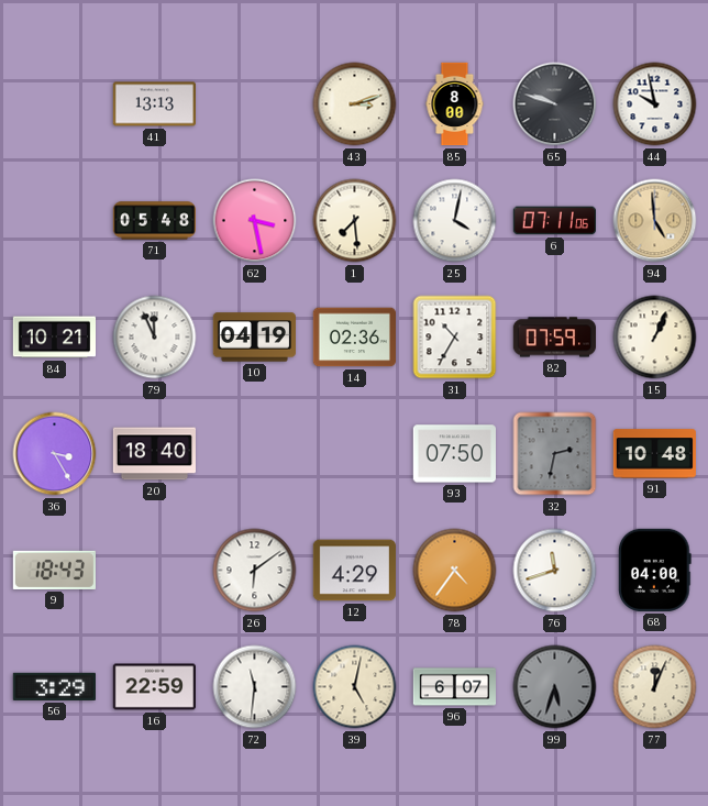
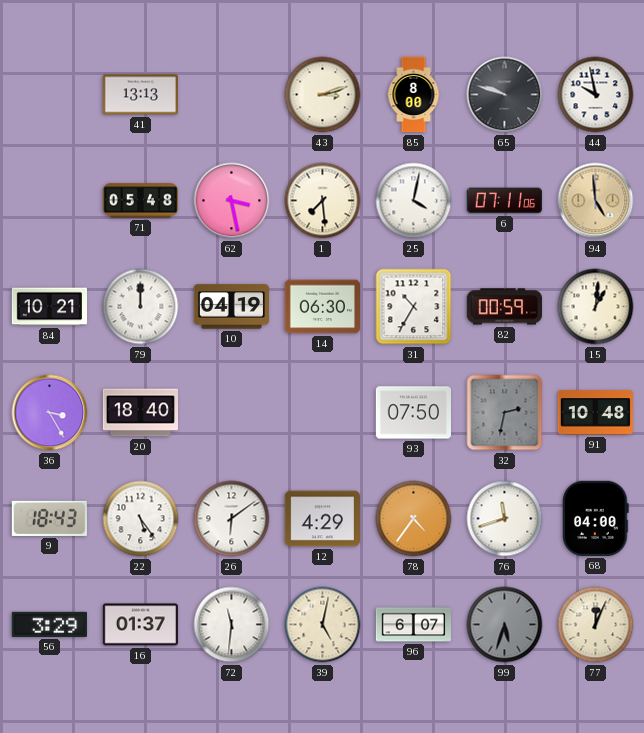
79: 11:56 -> 12:00
14: 02:36 -> 06:30
82: 07:59 -> 00:59
15: 1:04 -> 1:01
22: none -> 5:24
16: 22:59 -> 01:37
